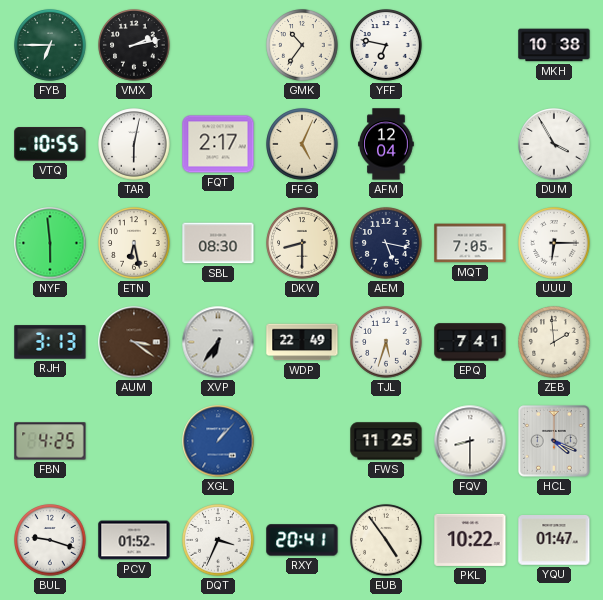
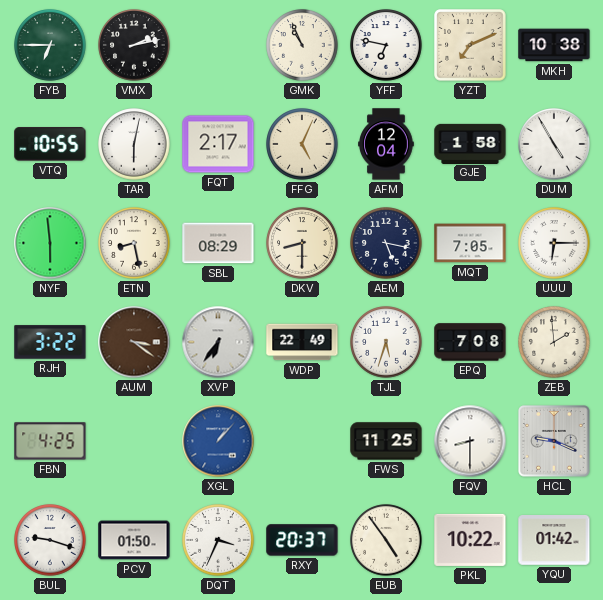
GMK: 10:36 -> 10:56
YZT: none -> 7:11
GJE: none -> 1:58
DUM: 3:55 -> 4:55
ETN: 6:28 -> 8:28
SBL: 08:30 -> 08:29
RJH: 3:13 -> 3:22
EPQ: 7:41 -> 7:08
HCL: 4:19 -> 9:19
PCV: 01:52 -> 01:50
RXY: 20:41 -> 20:37
YQU: 01:47 -> 01:42
